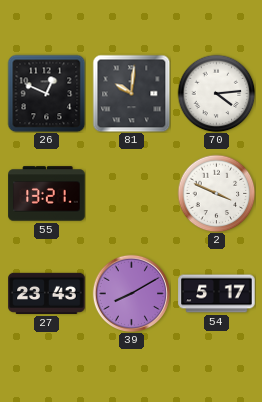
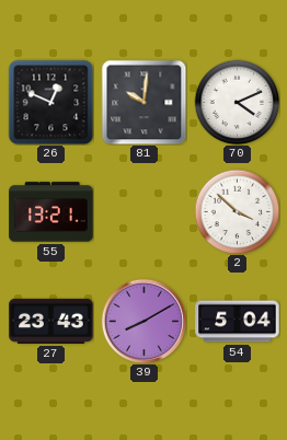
70: 4:14 -> 4:11
2: 3:49 -> 3:52
54: 5:17 -> 5:04
